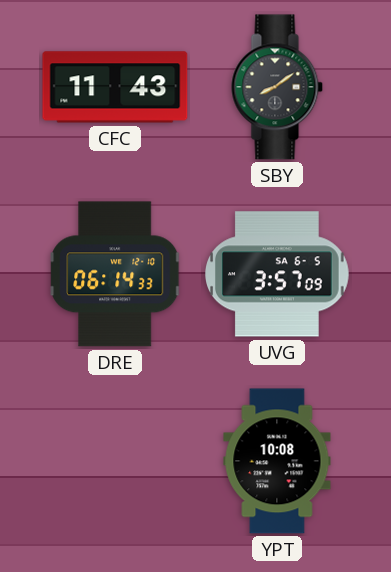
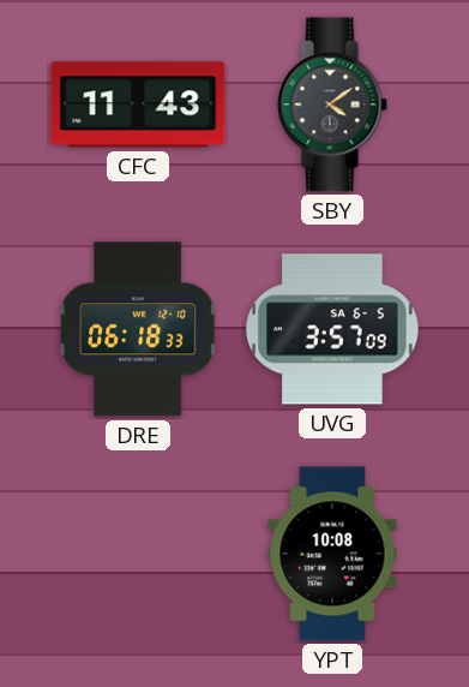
SBY: 8:09 -> 4:09
DRE: 06:14 -> 06:18
